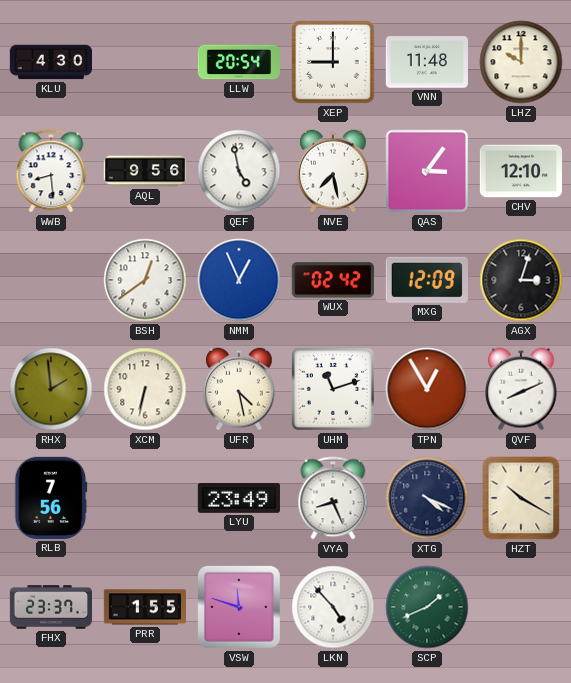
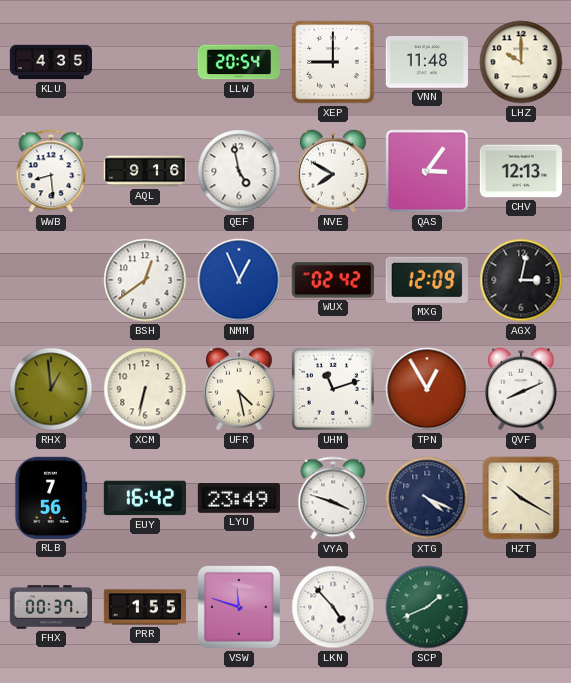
KLU: 4:30 -> 4:35
AQL: 9:56 -> 9:16
NVE: 7:28 -> 7:50
CHV: 12:10 -> 12:13
AGX: 3:03 -> 3:02
RHX: 1:59 -> 12:59
EUY: none -> 16:42
VYA: 8:26 -> 3:48
FHX: 23:37 -> 00:37
